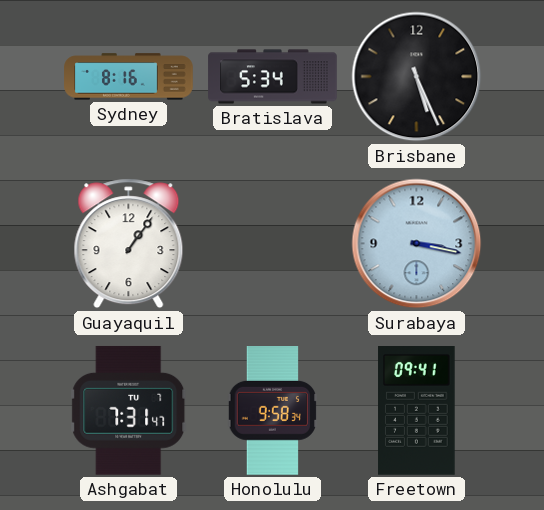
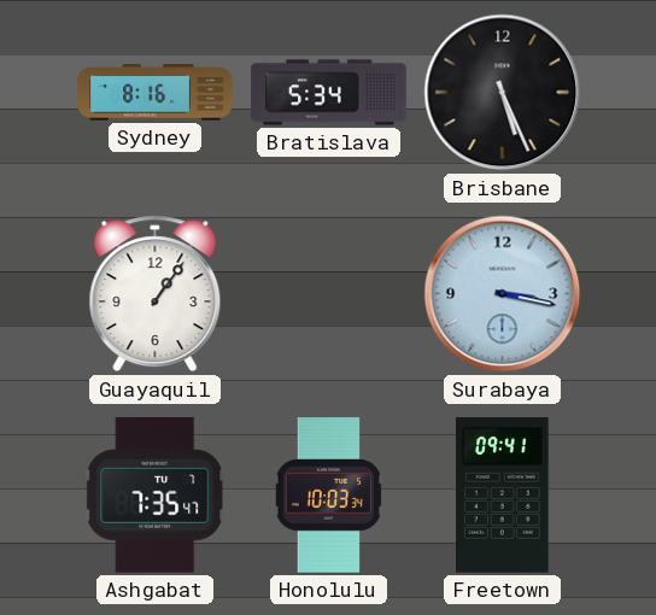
Ashgabat: 7:31 -> 7:35
Honolulu: 9:58 -> 10:03
